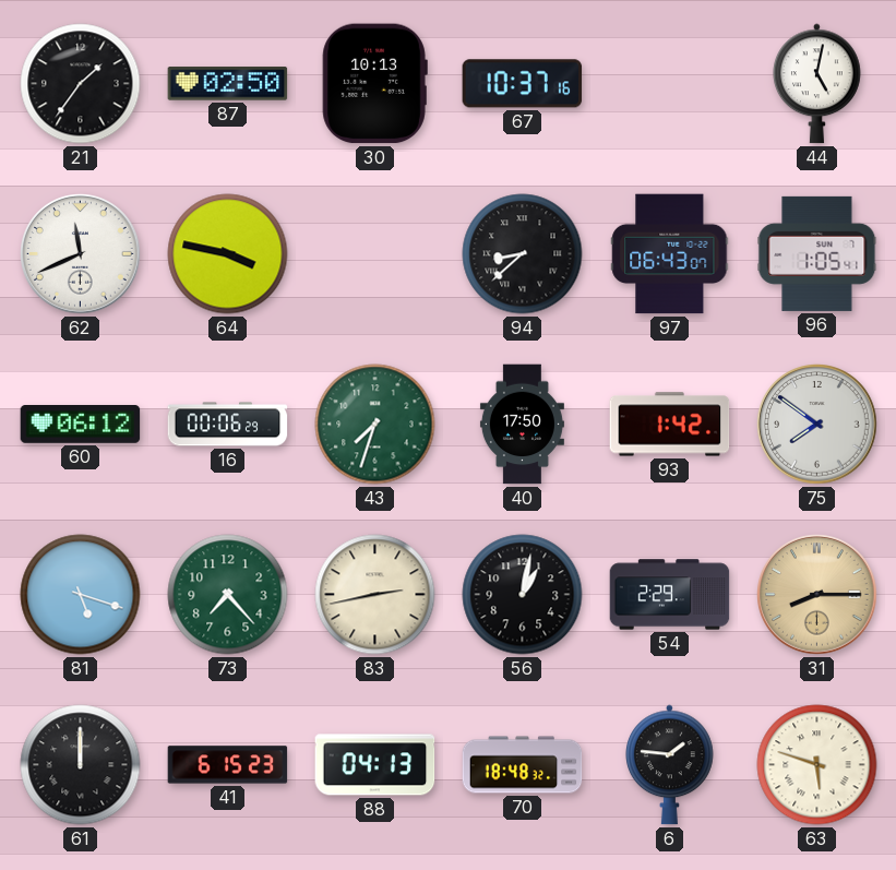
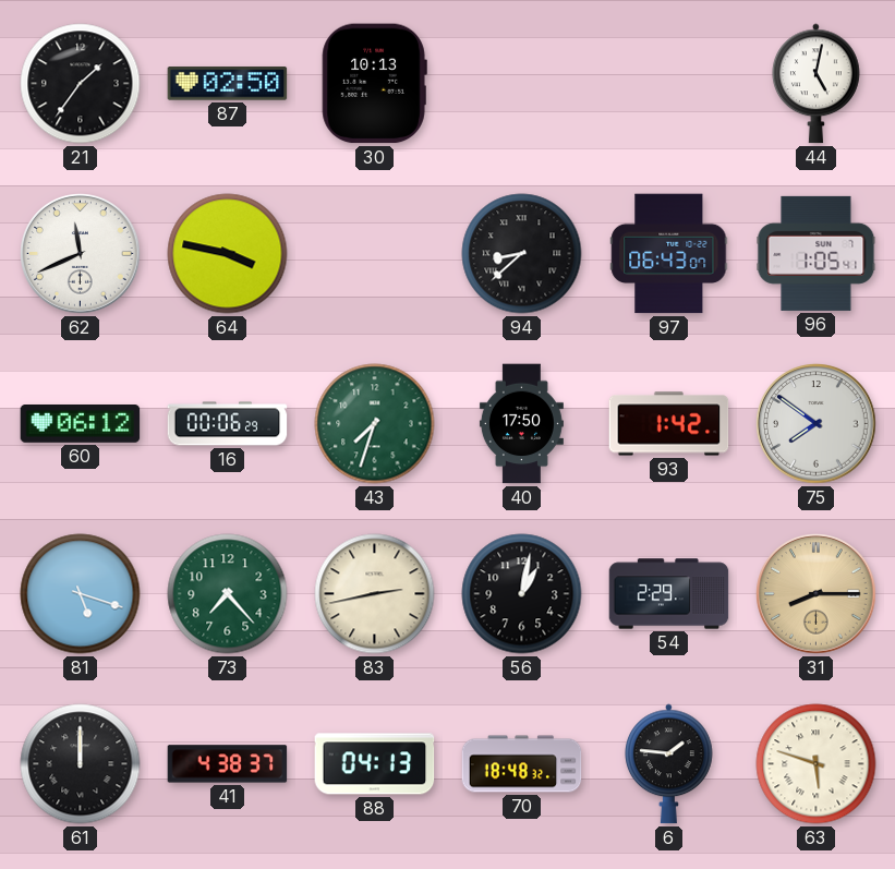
67: 10:37 -> none
41: 6:15 -> 4:38
